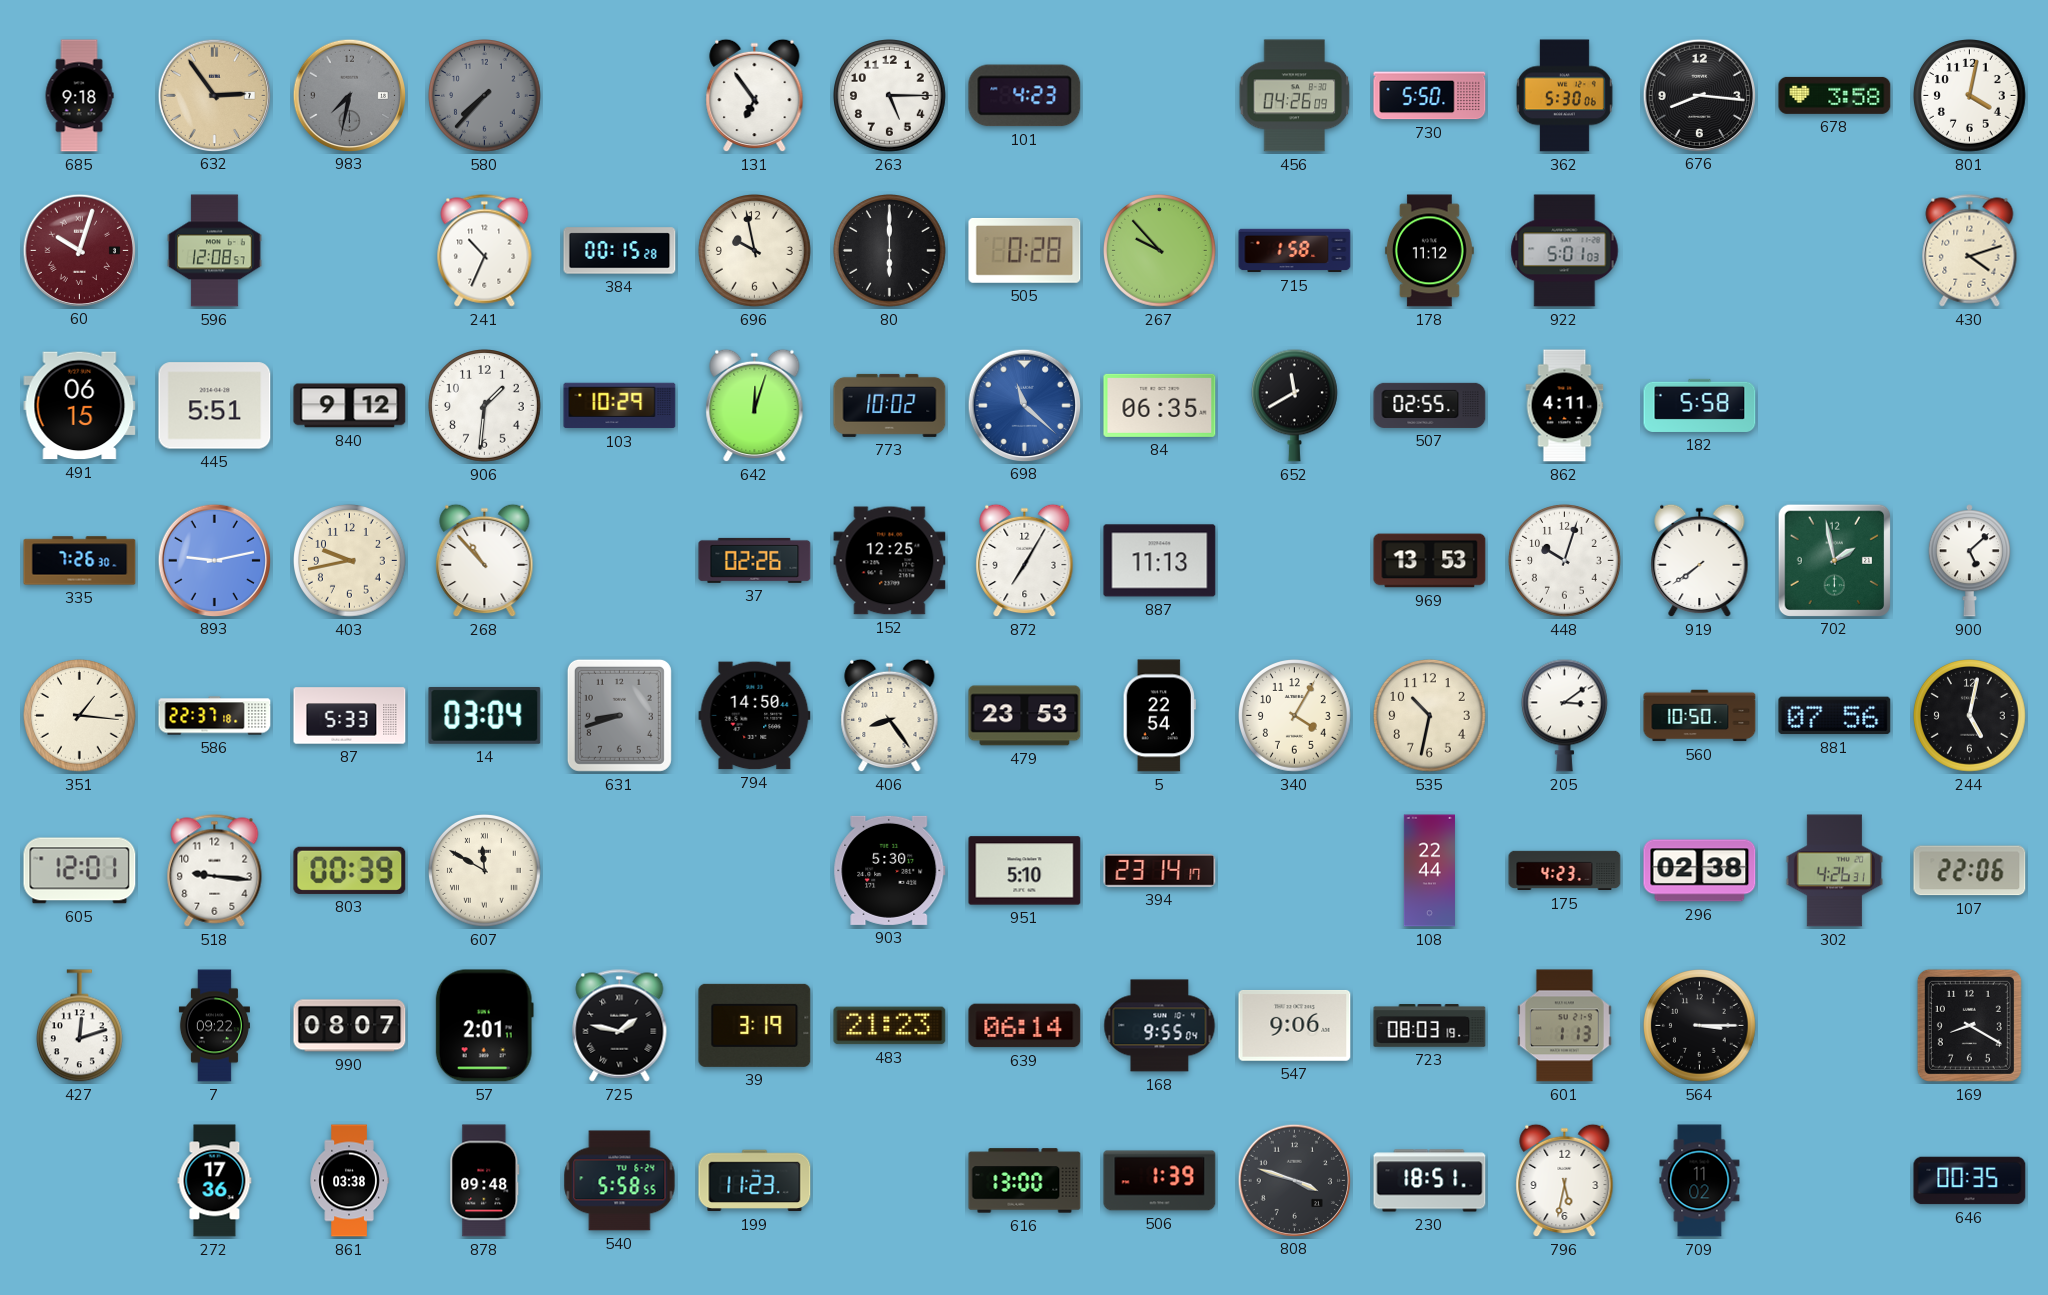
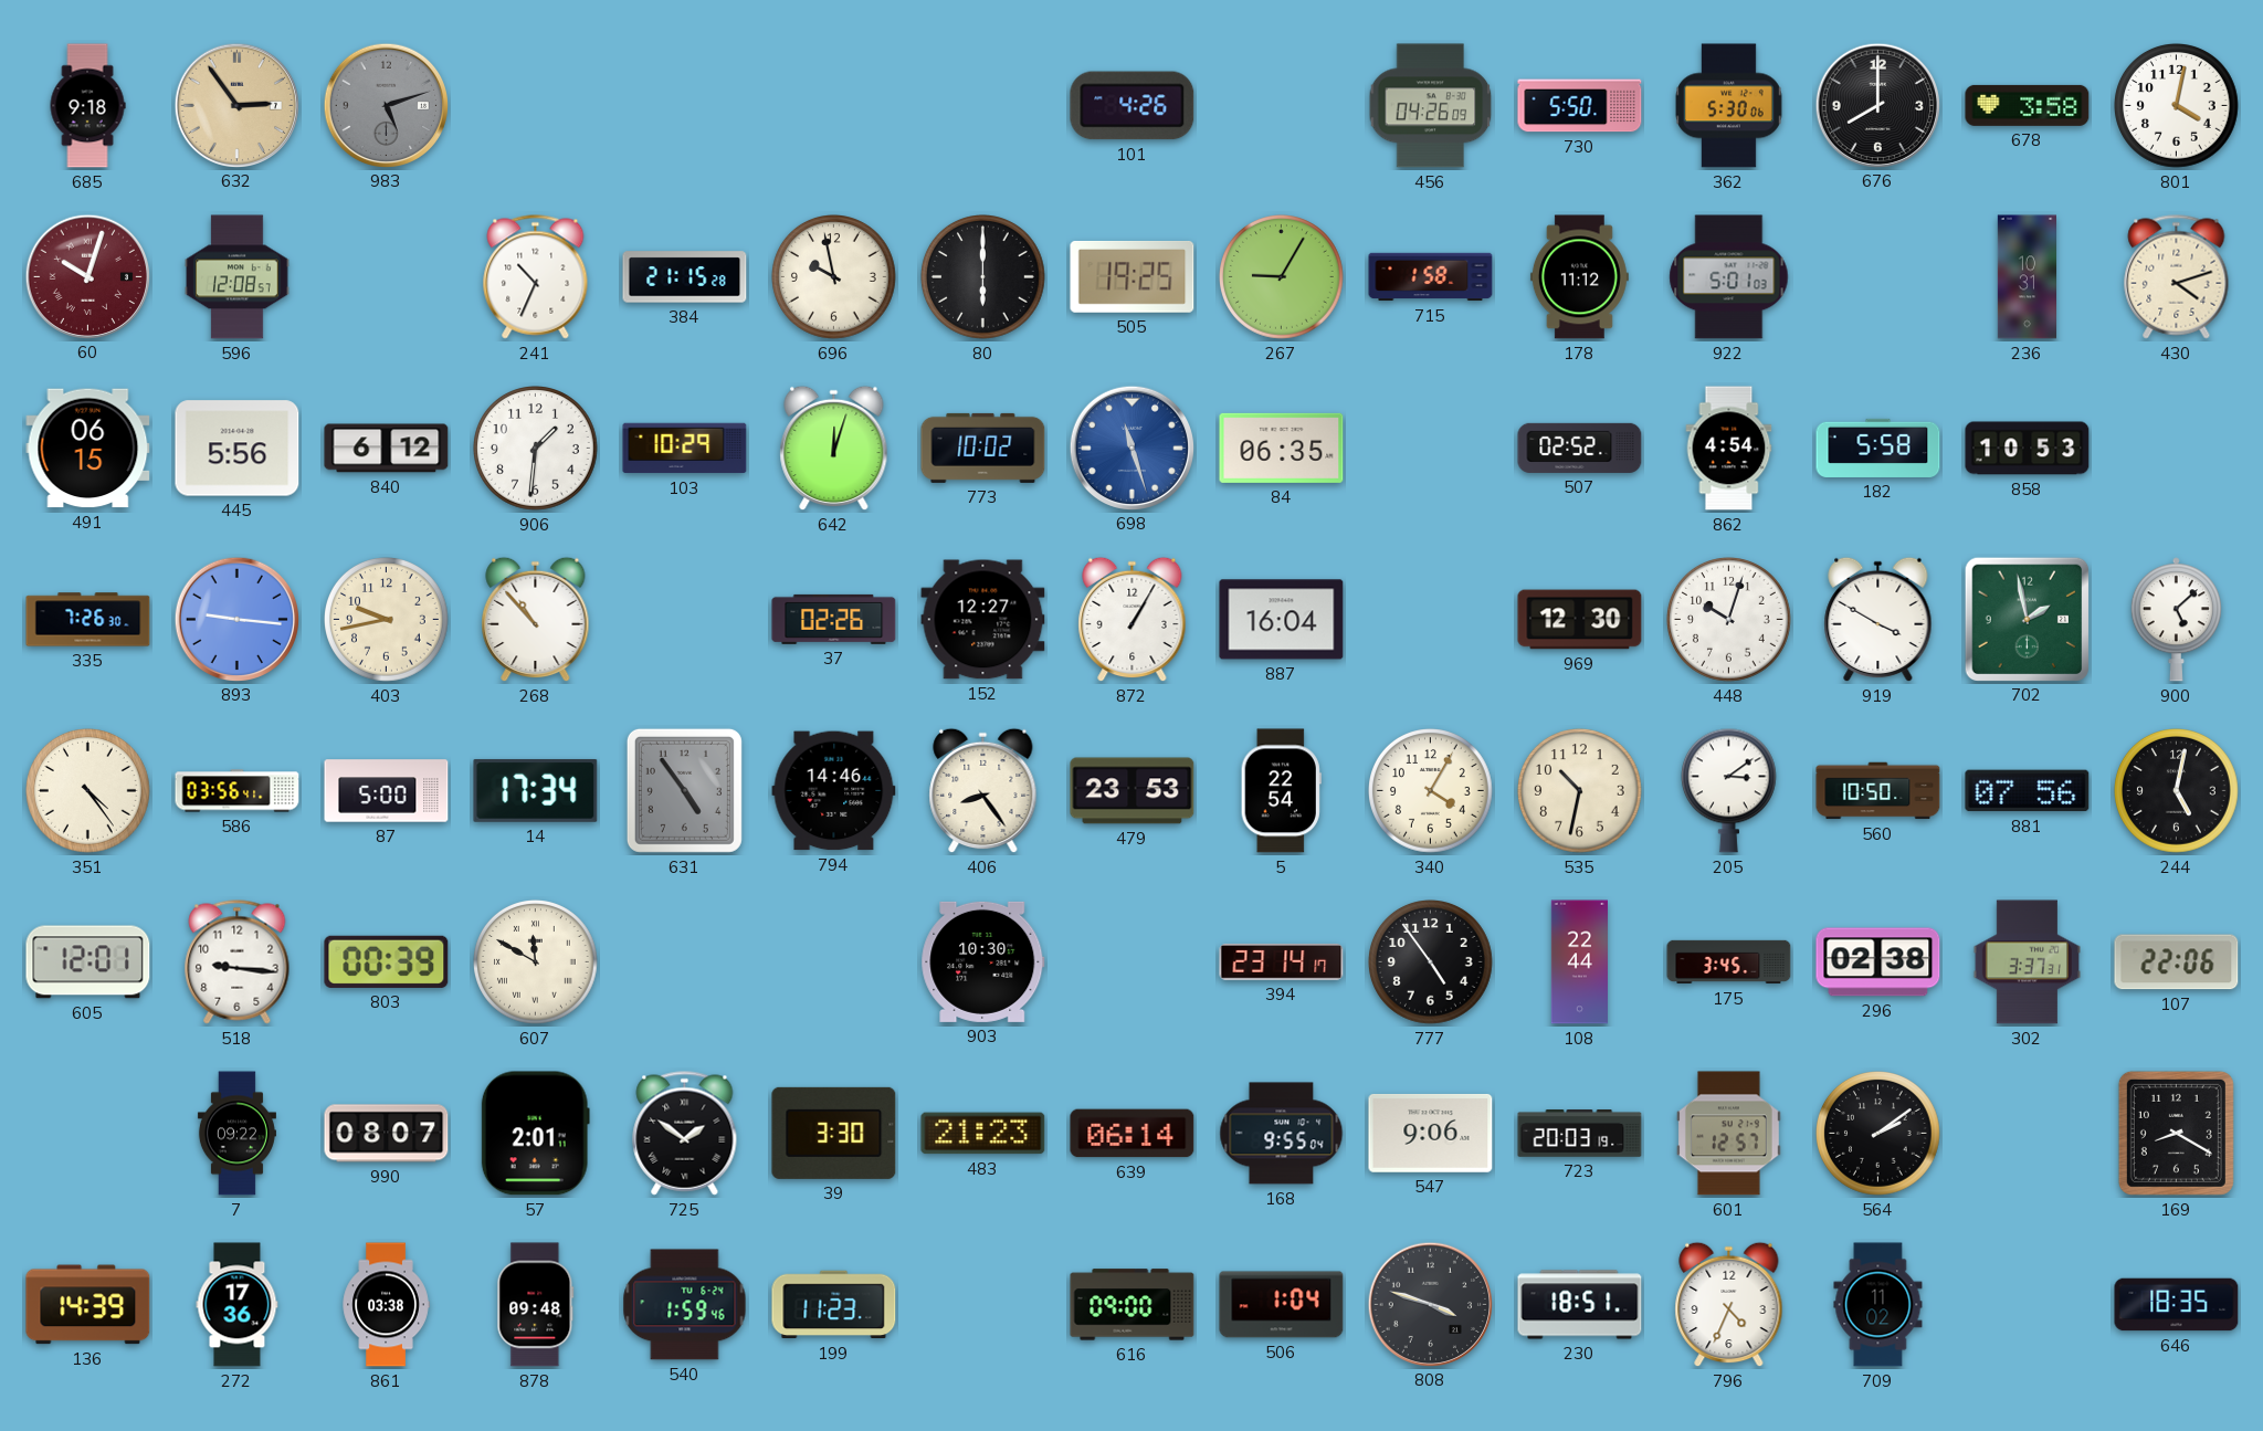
983: 7:32 -> 5:12
580: 7:37 -> none
131: 6:54 -> none
263: 5:15 -> none
101: 4:23 -> 4:26
676: 8:16 -> 8:00
384: 00:15 -> 21:15
505: 0:28 -> 19:25
267: 9:53 -> 9:05
236: none -> 10:31
445: 5:51 -> 5:56
840: 9:12 -> 6:12
698: 11:22 -> 11:27
652: 11:40 -> none
507: 02:55 -> 02:52
862: 4:11 -> 4:54
858: none -> 10:53
893: 9:13 -> 9:16
152: 12:25 -> 12:27
872: 7:05 -> 1:05
887: 11:13 -> 16:04
969: 13:53 -> 12:30
919: 7:39 -> 3:50
351: 1:16 -> 4:24
586: 22:37 -> 03:56
87: 5:33 -> 5:00
14: 03:04 -> 17:34
631: 8:42 -> 4:54
794: 14:50 -> 14:46
903: 5:30 -> 10:30
951: 5:10 -> none
777: none -> 4:54
175: 4:23 -> 3:45
302: 4:26 -> 3:37
427: 12:12 -> none
725: 1:47 -> 1:51
39: 3:19 -> 3:30
723: 08:03 -> 20:03
601: 1:13 -> 12:57
564: 3:15 -> 2:09
136: none -> 14:39
540: 5:58 -> 1:59
616: 13:00 -> 09:00
506: 1:39 -> 1:04
796: 5:32 -> 4:34
646: 00:35 -> 18:35
